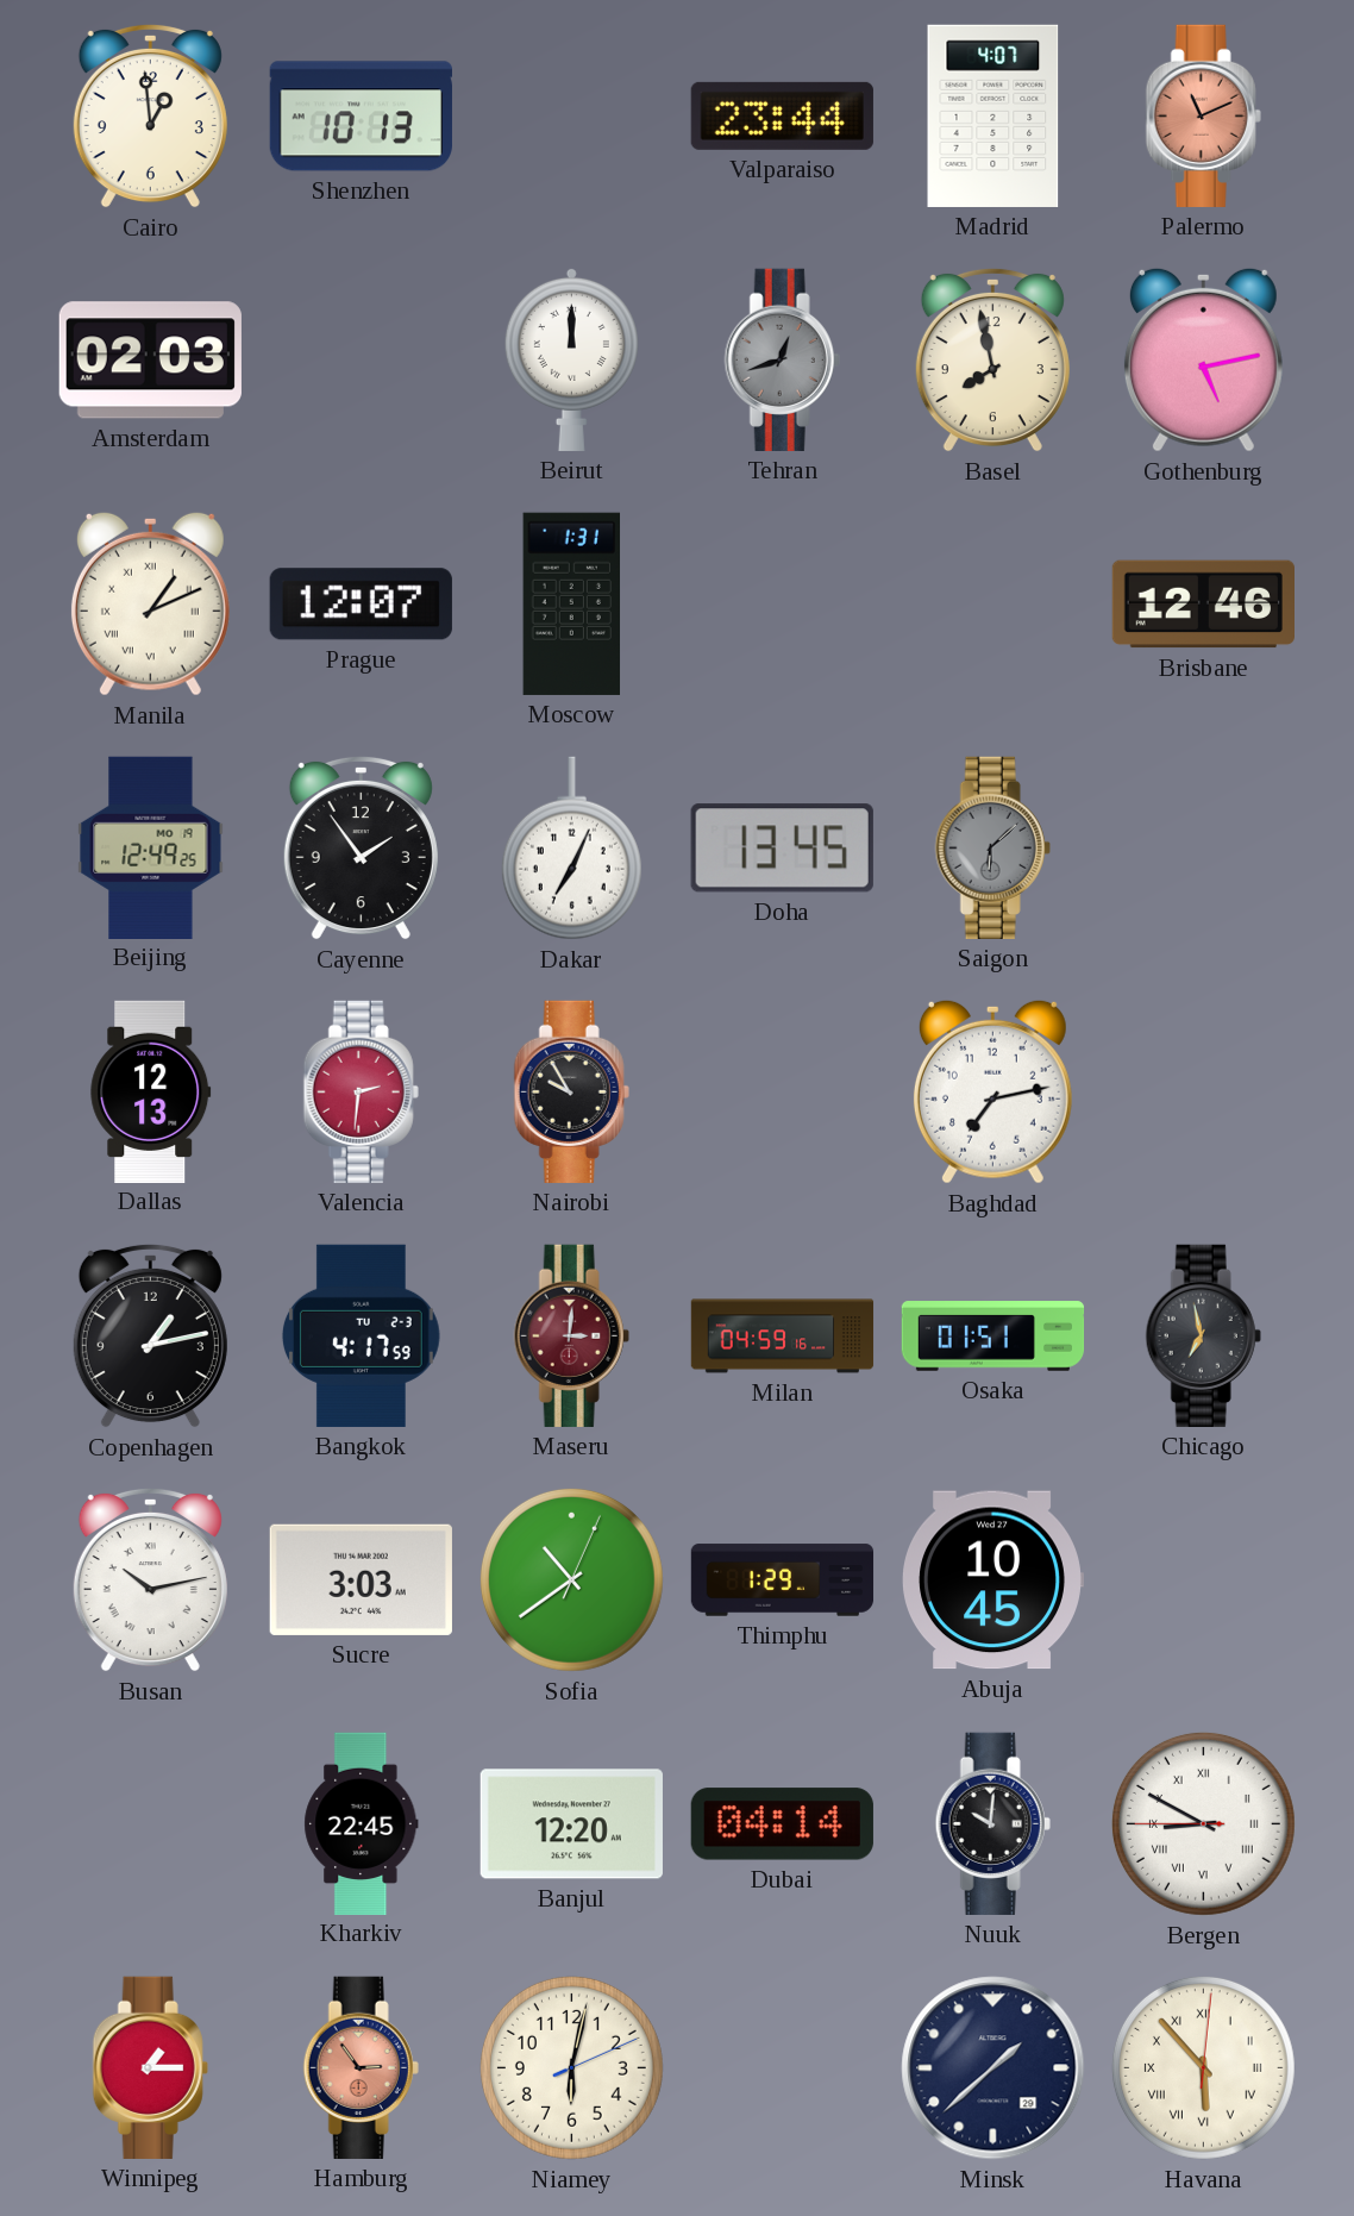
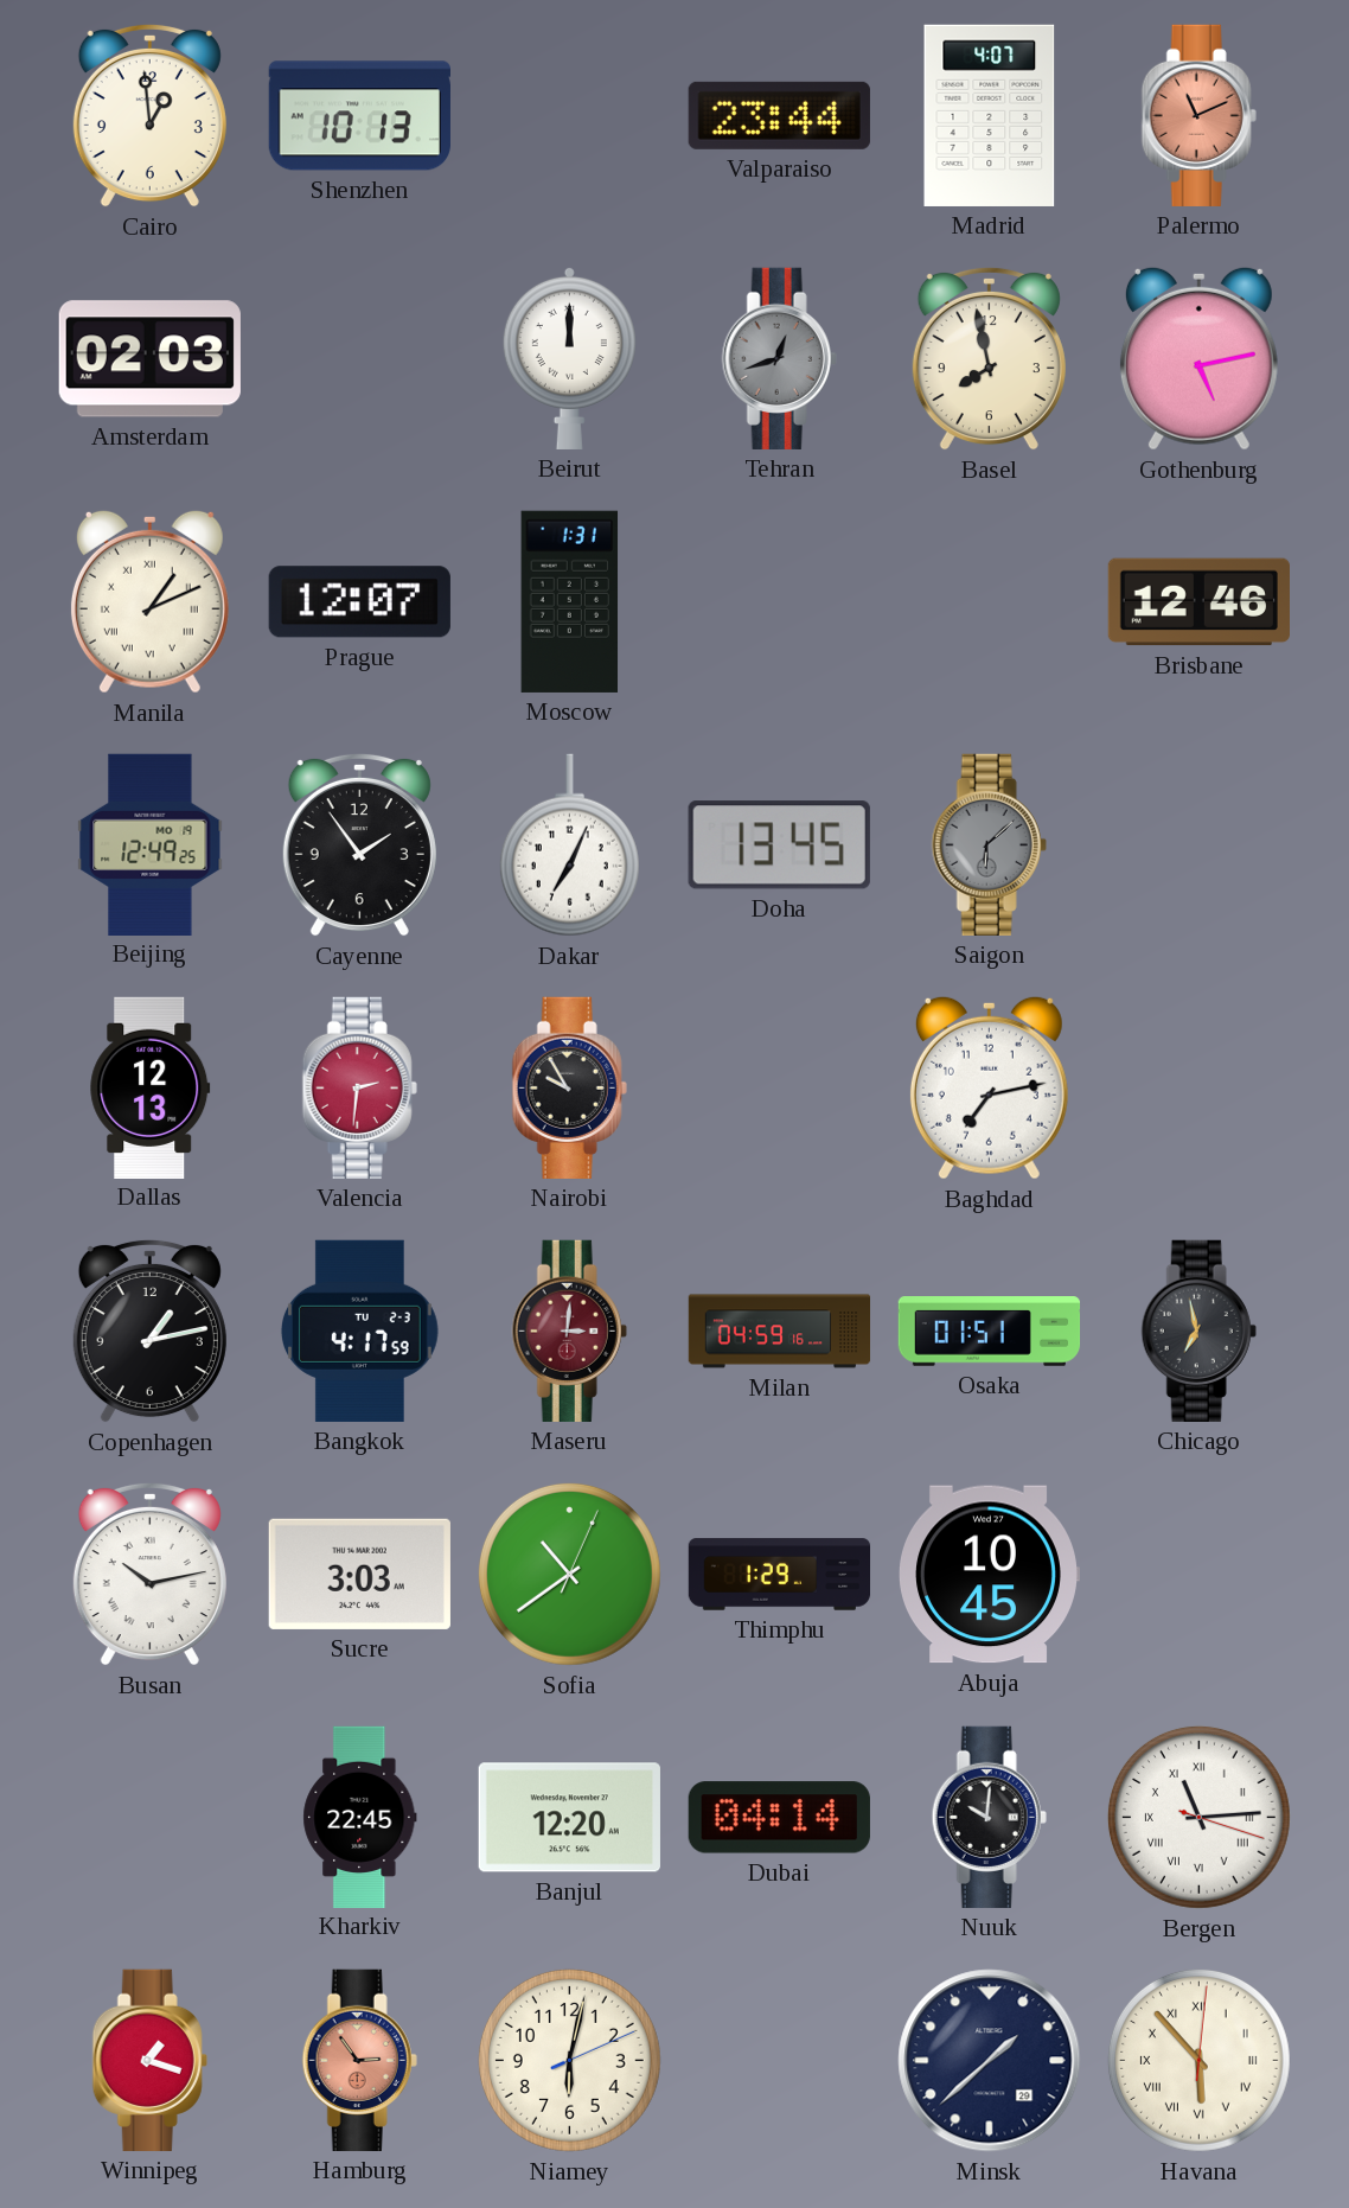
Bergen: 8:49 -> 11:14
Winnipeg: 1:15 -> 1:18
